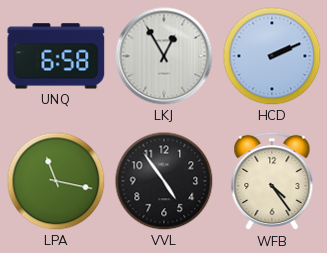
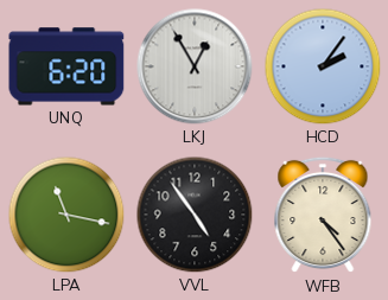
UNQ: 6:58 -> 6:20
HCD: 2:11 -> 2:06
